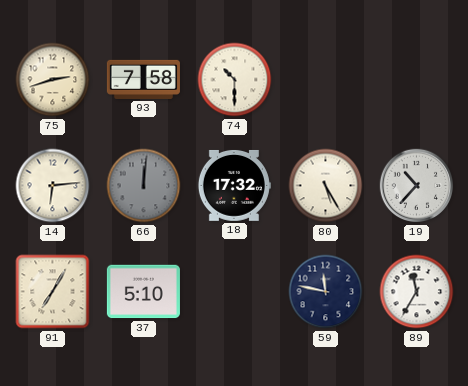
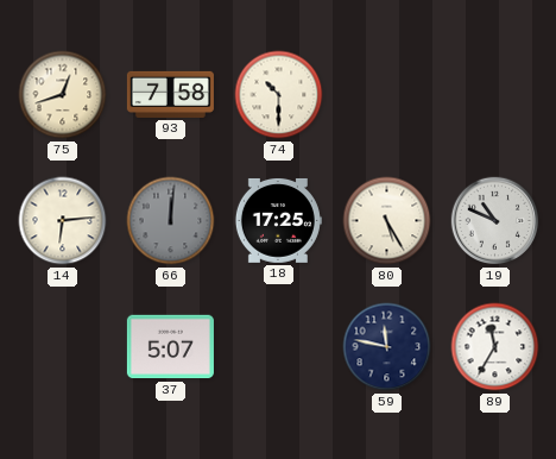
75: 2:42 -> 12:42
18: 17:32 -> 17:25
19: 10:37 -> 10:49
91: 7:05 -> none
37: 5:10 -> 5:07
